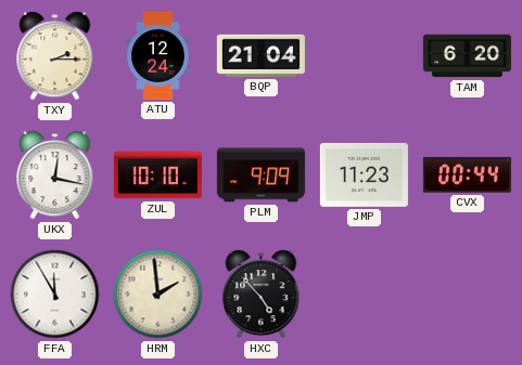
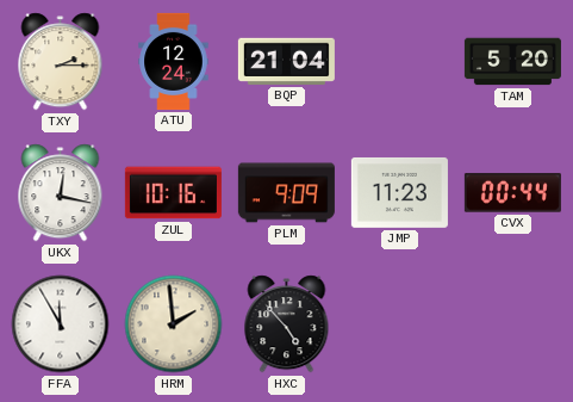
TAM: 6:20 -> 5:20
ZUL: 10:10 -> 10:16
